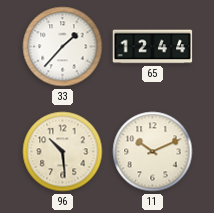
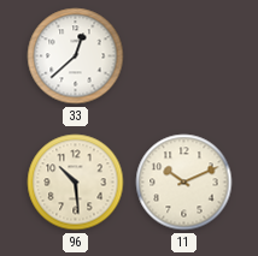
33: 1:37 -> 12:38
65: 12:44 -> none
